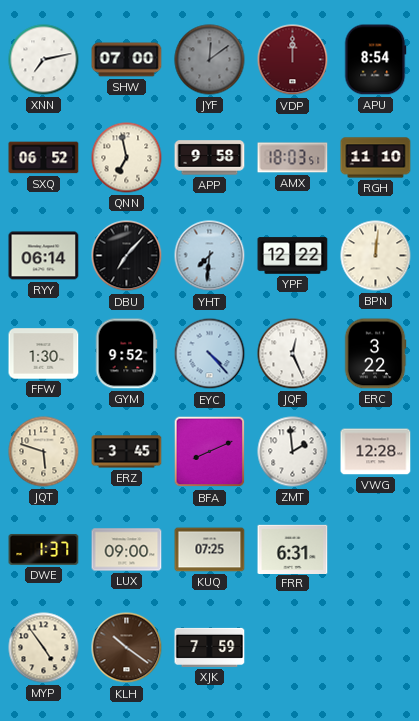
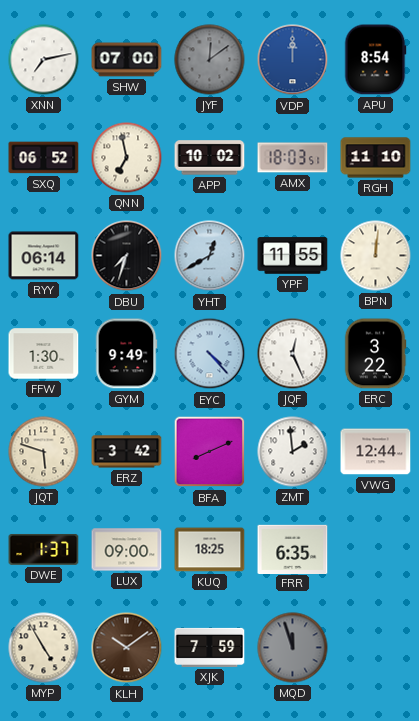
VDP dial: burgundy -> blue
APP: 9:58 -> 10:02
DBU: 7:07 -> 7:33
YHT: 7:31 -> 12:40
YPF: 12:22 -> 11:55
GYM: 9:52 -> 9:49
ERZ: 3:45 -> 3:42
VWG: 12:28 -> 12:44
KUQ: 07:25 -> 18:25
FRR: 6:31 -> 6:35
MYP: 4:54 -> 4:55
KLH: 10:21 -> 10:09
MQD: none -> 11:57
